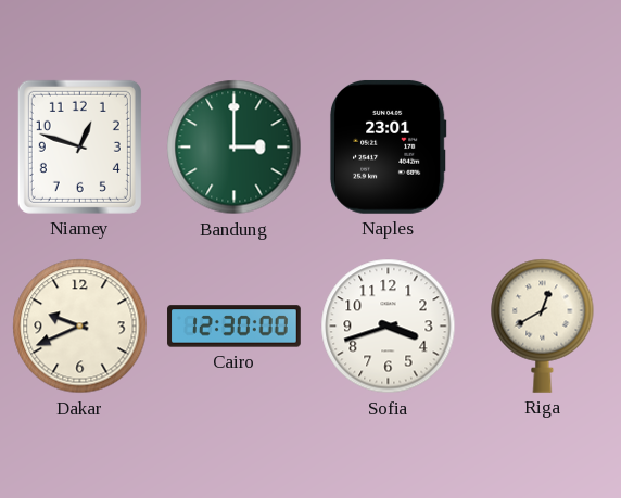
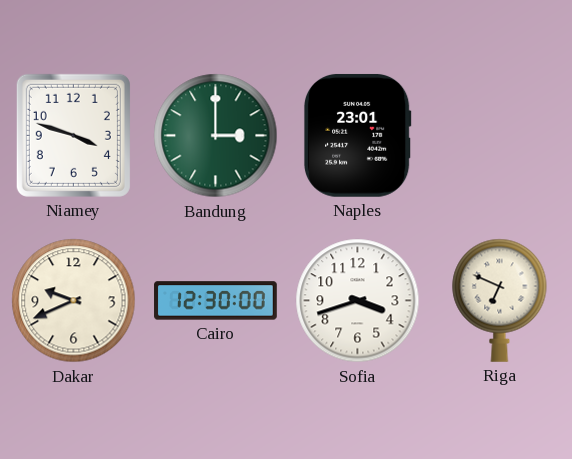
Niamey: 12:48 -> 3:48
Riga: 12:40 -> 6:49
